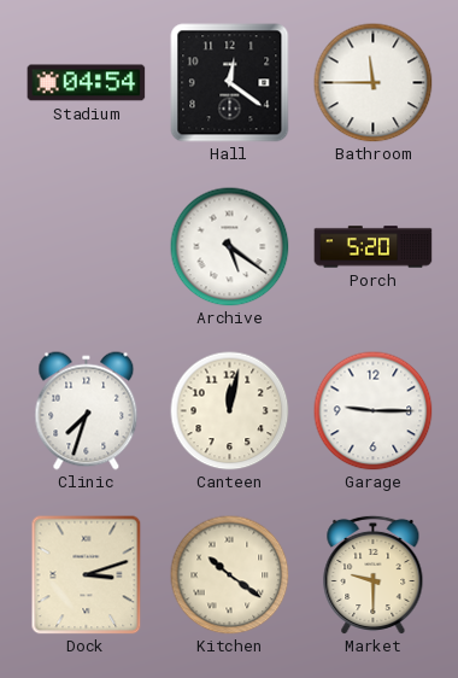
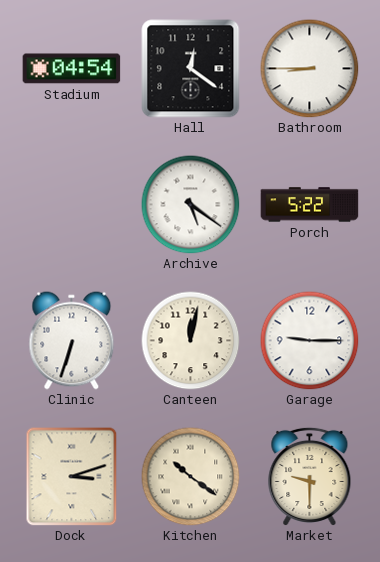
Bathroom: 11:45 -> 8:45
Porch: 5:20 -> 5:22
Clinic: 7:33 -> 6:33
